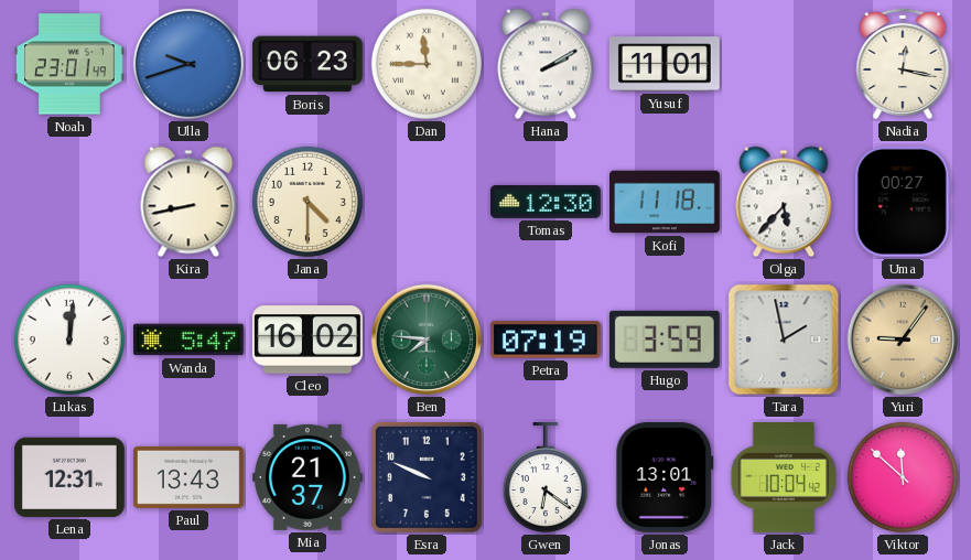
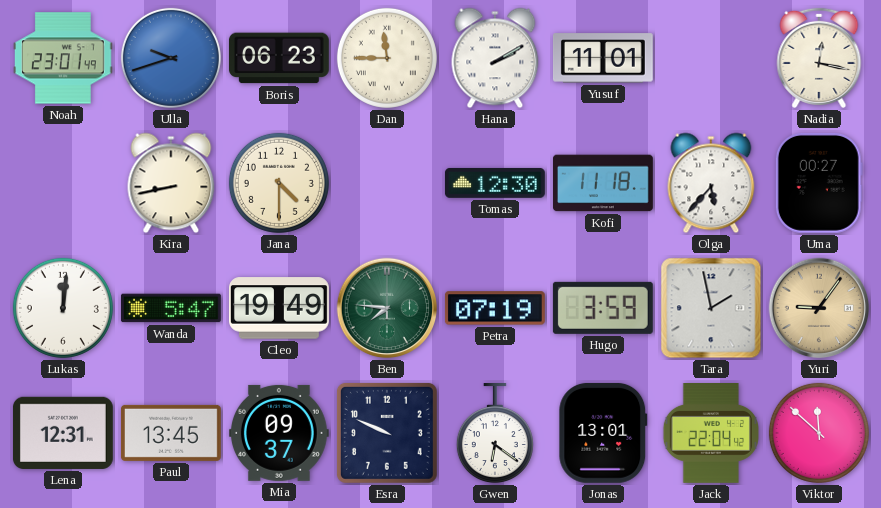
Cleo: 16:02 -> 19:49
Paul: 13:43 -> 13:45
Mia: 21:37 -> 09:37
Jack: 10:04 -> 22:04
